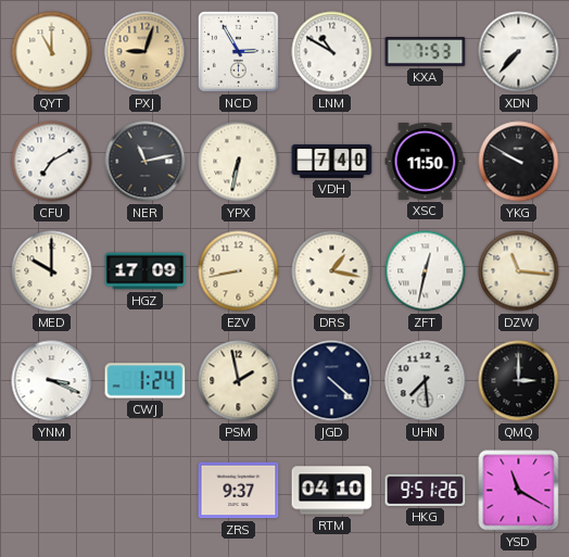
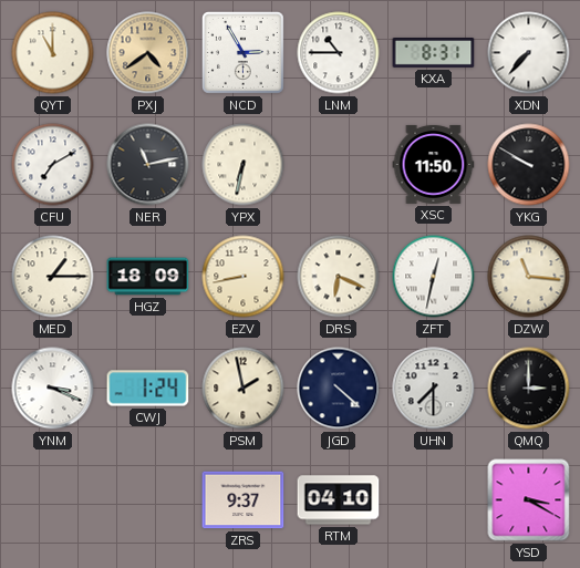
PXJ: 9:03 -> 4:39
LNM: 10:50 -> 10:45
KXA: 7:53 -> 8:31
VDH: 7:40 -> none
MED: 10:00 -> 1:15
HGZ: 17:09 -> 18:09
DRS: 1:17 -> 6:19
UHN: 7:29 -> 7:30
HKG: 9:51 -> none
YSD: 11:20 -> 3:20
